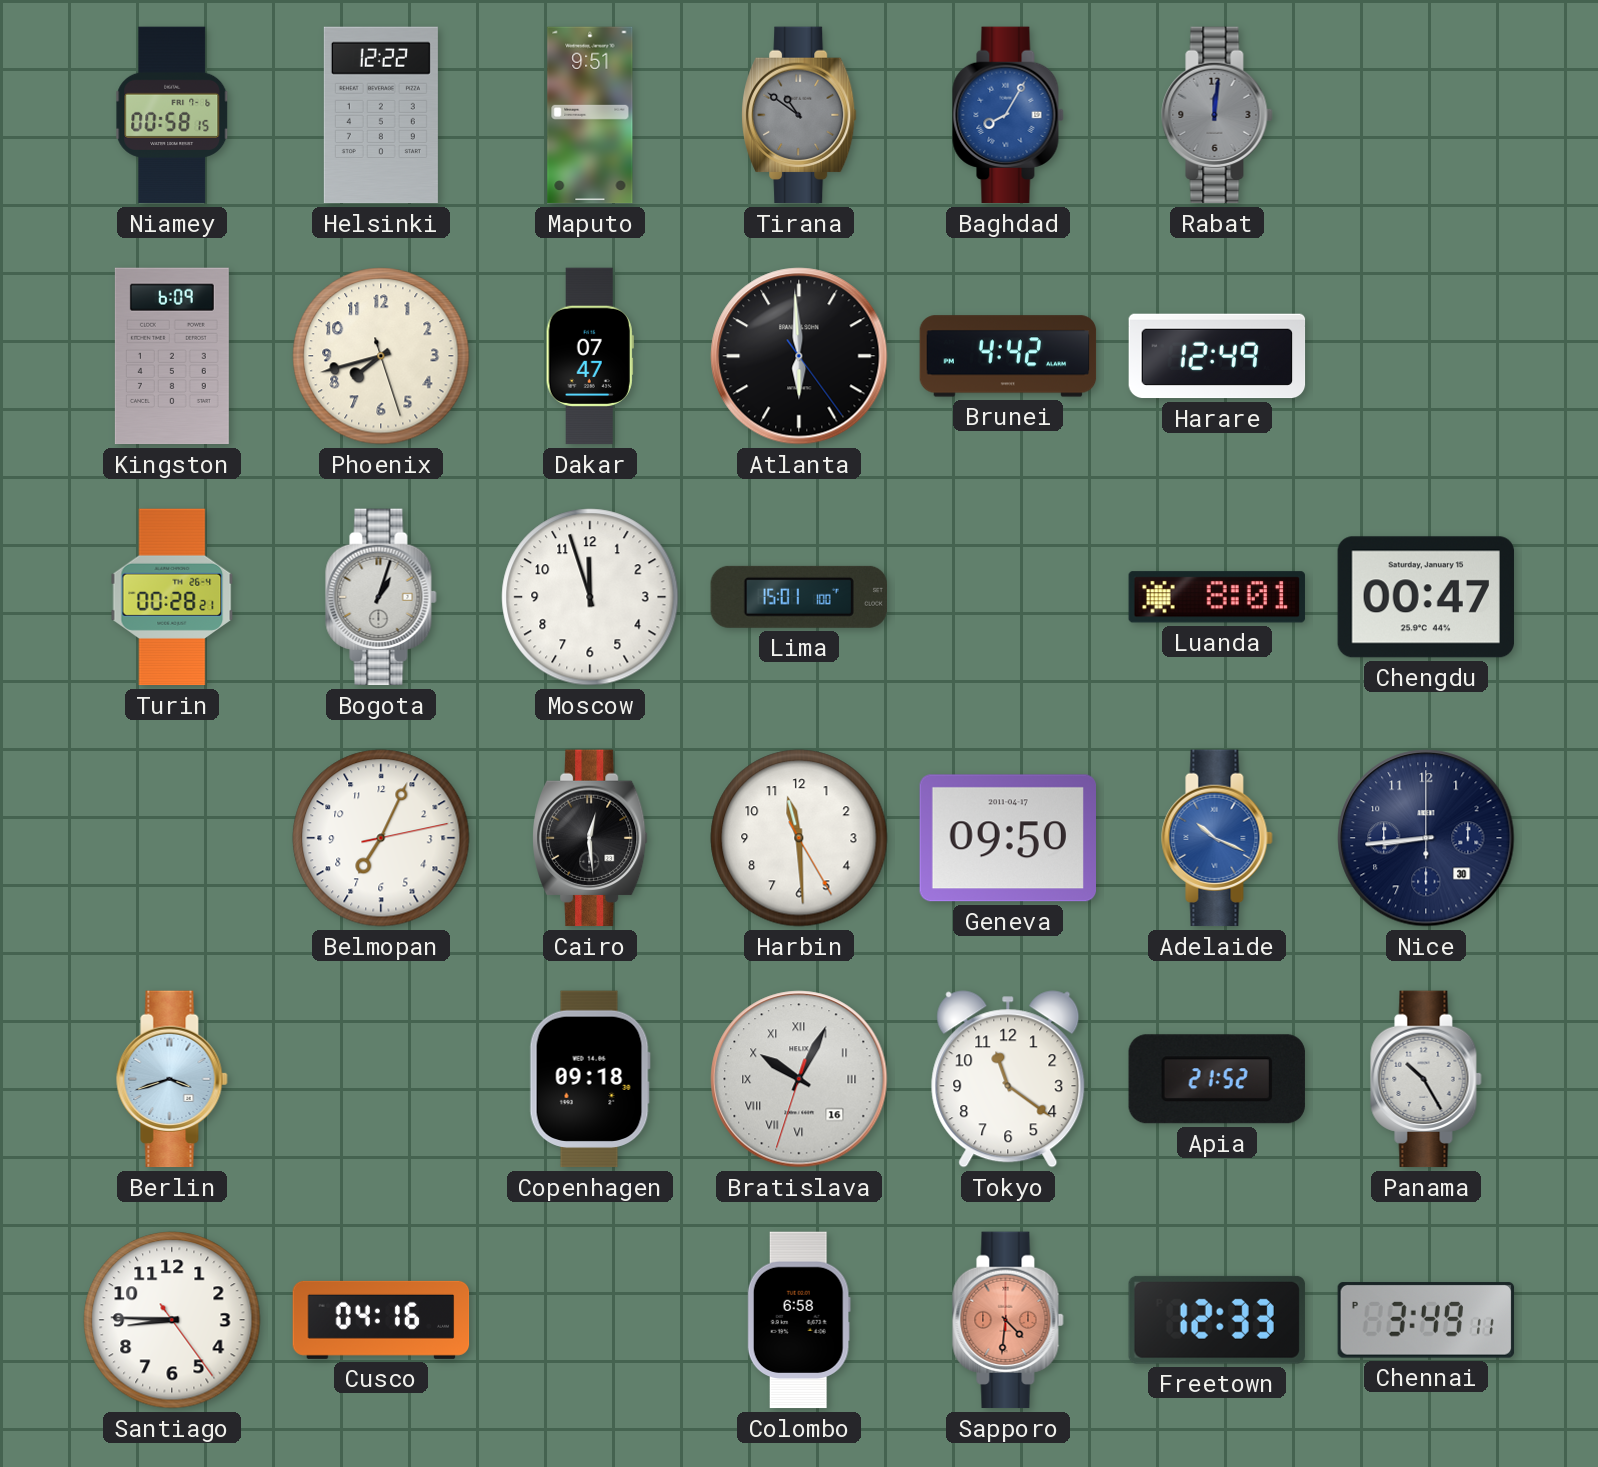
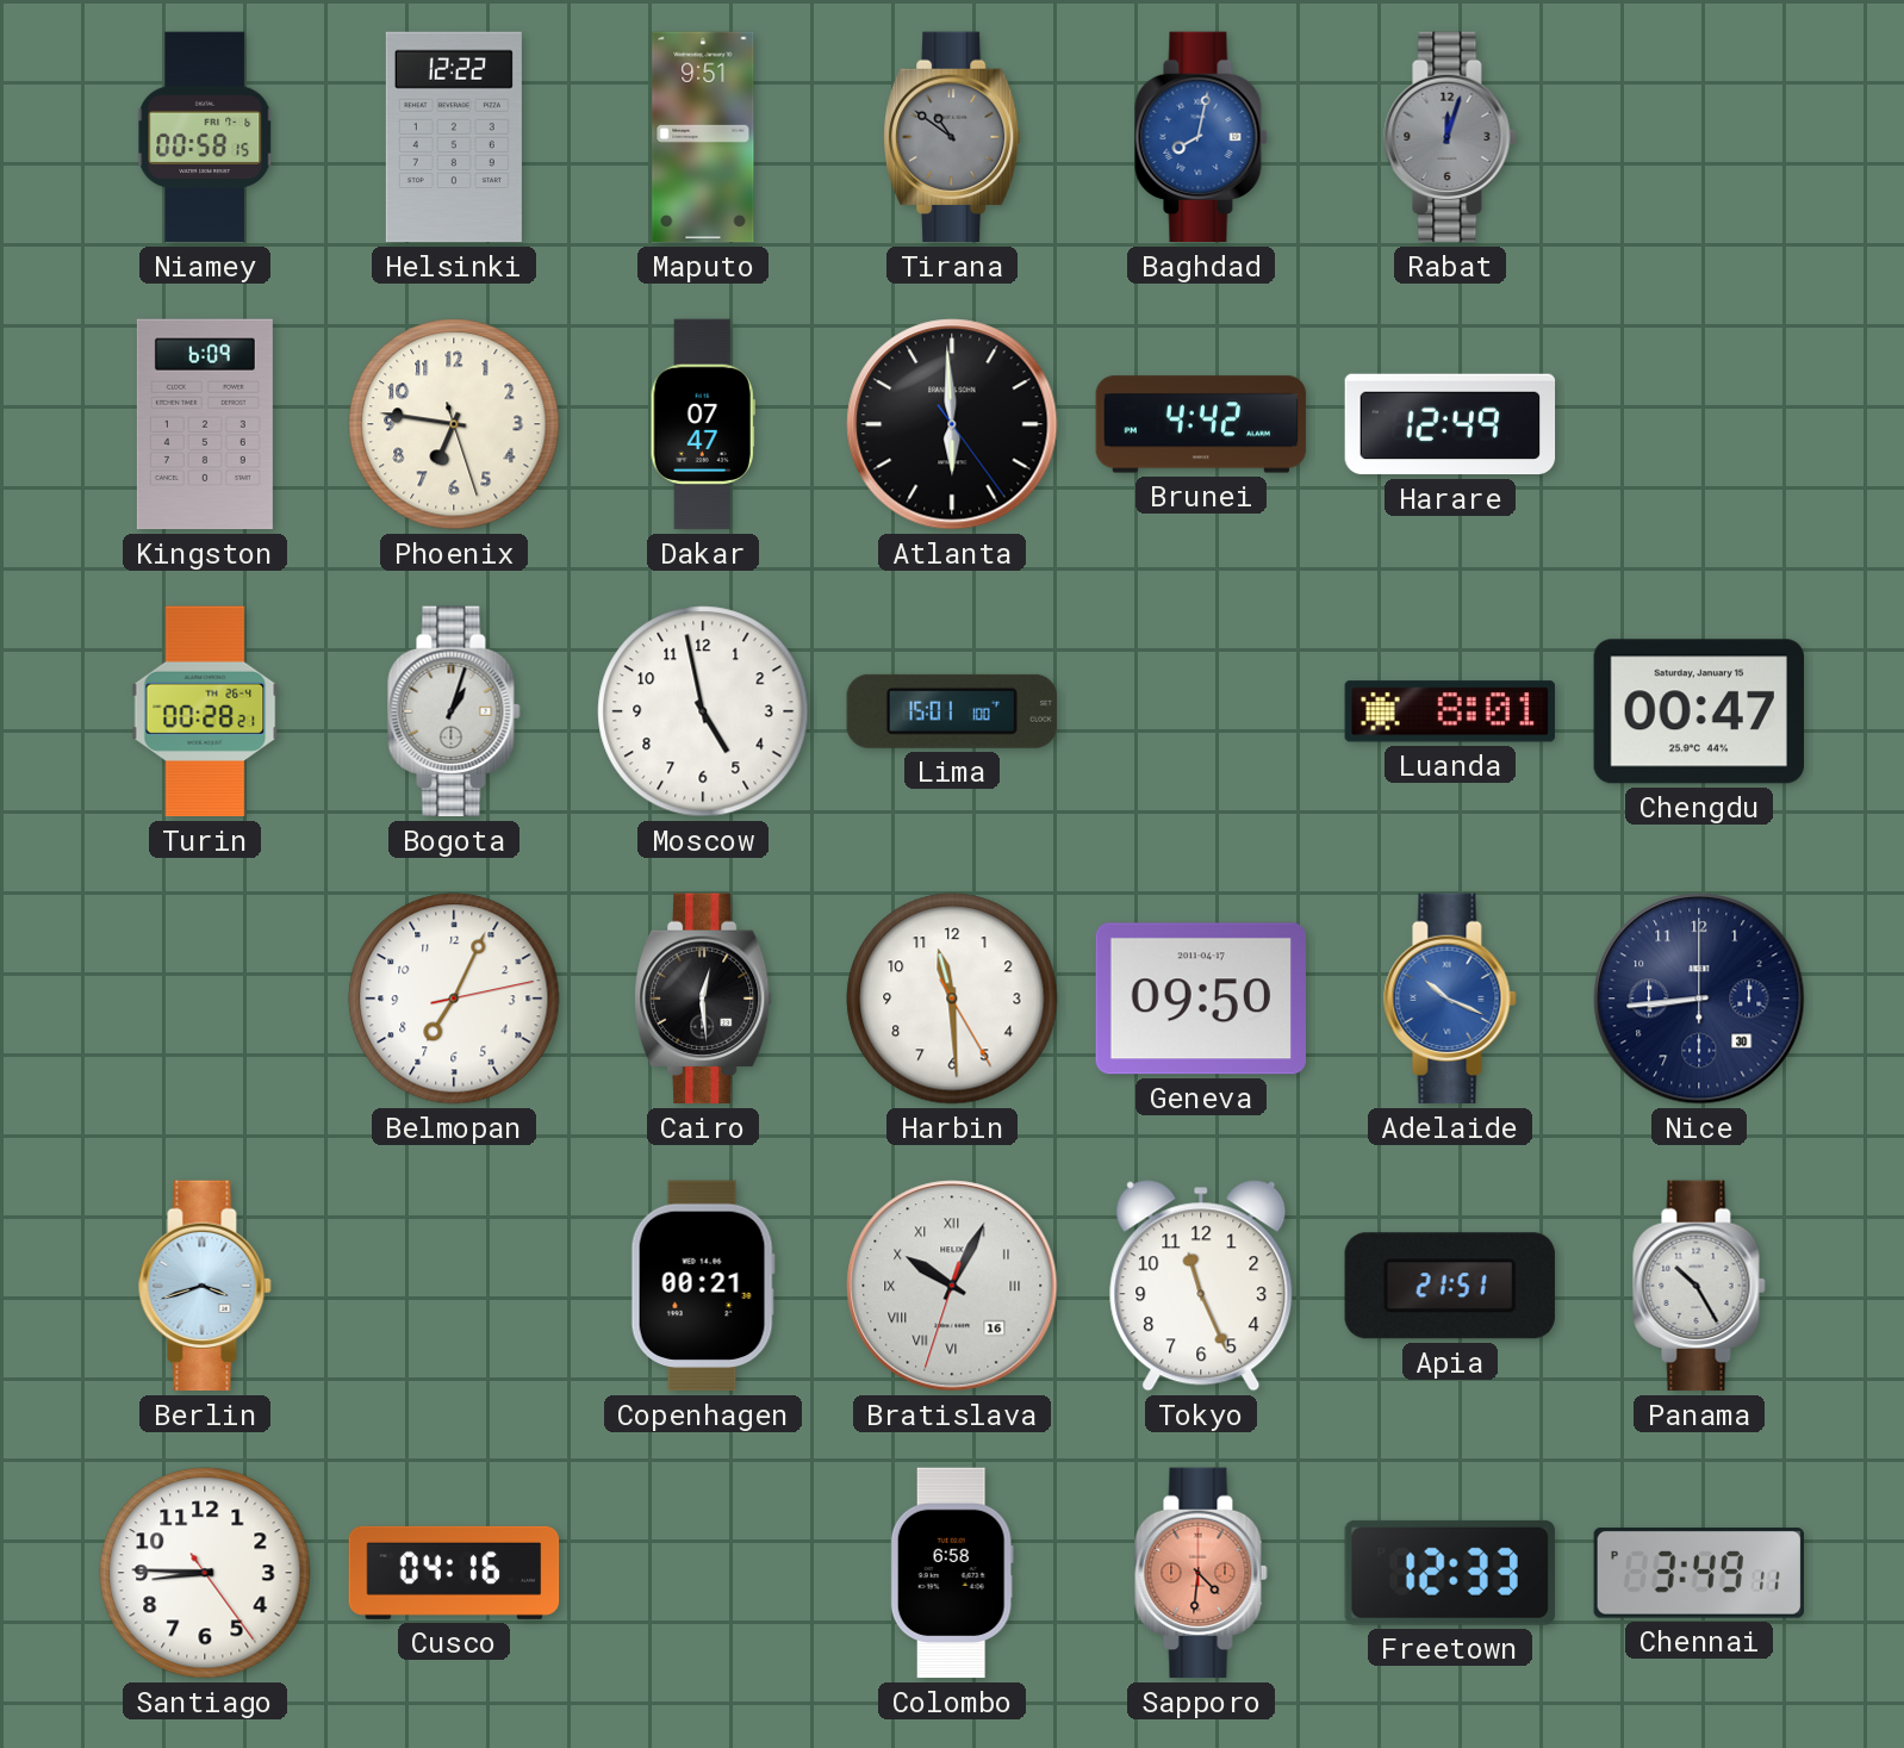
Baghdad: 8:05 -> 8:02
Rabat: 12:01 -> 12:03
Phoenix: 7:42 -> 6:46
Moscow: 11:57 -> 4:58
Copenhagen: 09:18 -> 00:21
Tokyo: 11:21 -> 11:26
Apia: 21:52 -> 21:51
